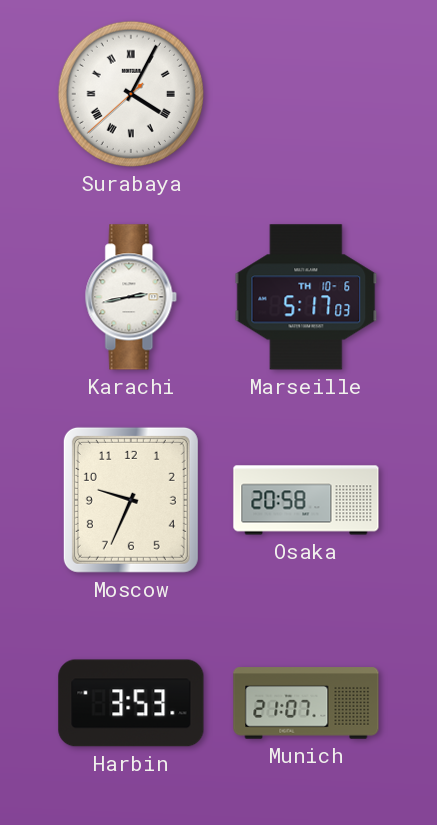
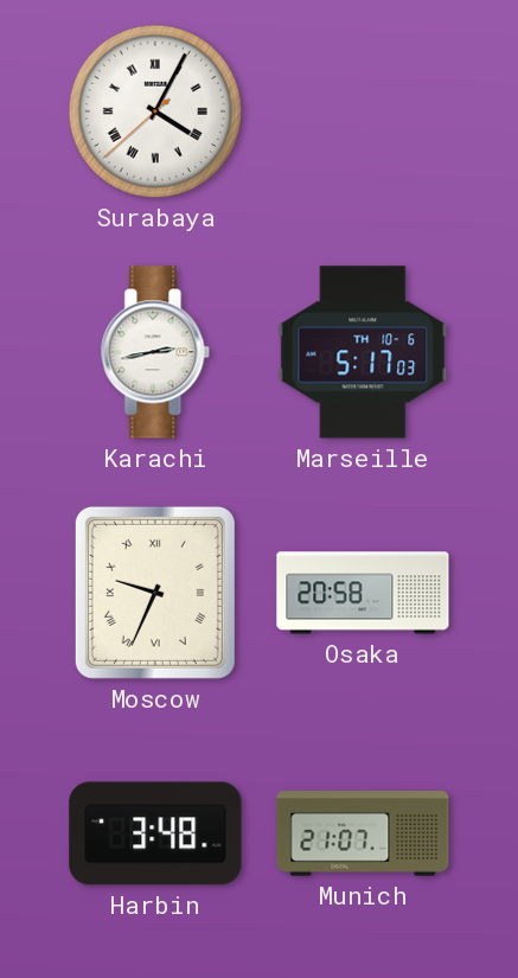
Moscow numerals: Arabic -> Roman
Harbin: 3:53 -> 3:48
